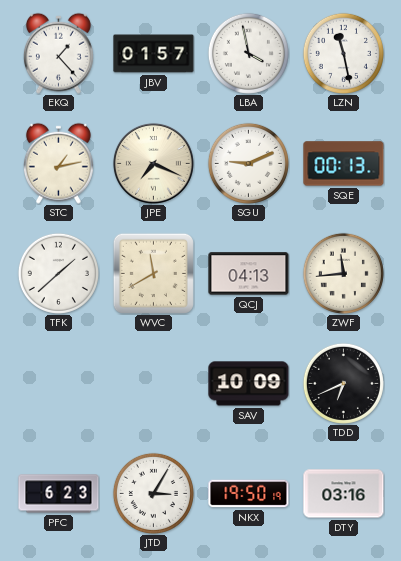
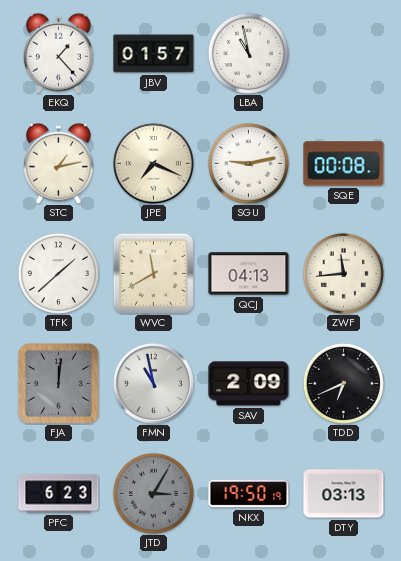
LBA: 3:58 -> 10:58
LZN: 11:28 -> none
SGU: 9:11 -> 9:13
SQE: 00:13 -> 00:08
FJA: none -> 12:01
FMN: none -> 10:58
SAV: 10:09 -> 2:09
JTD dial: white -> grey
DTY: 03:16 -> 03:13
